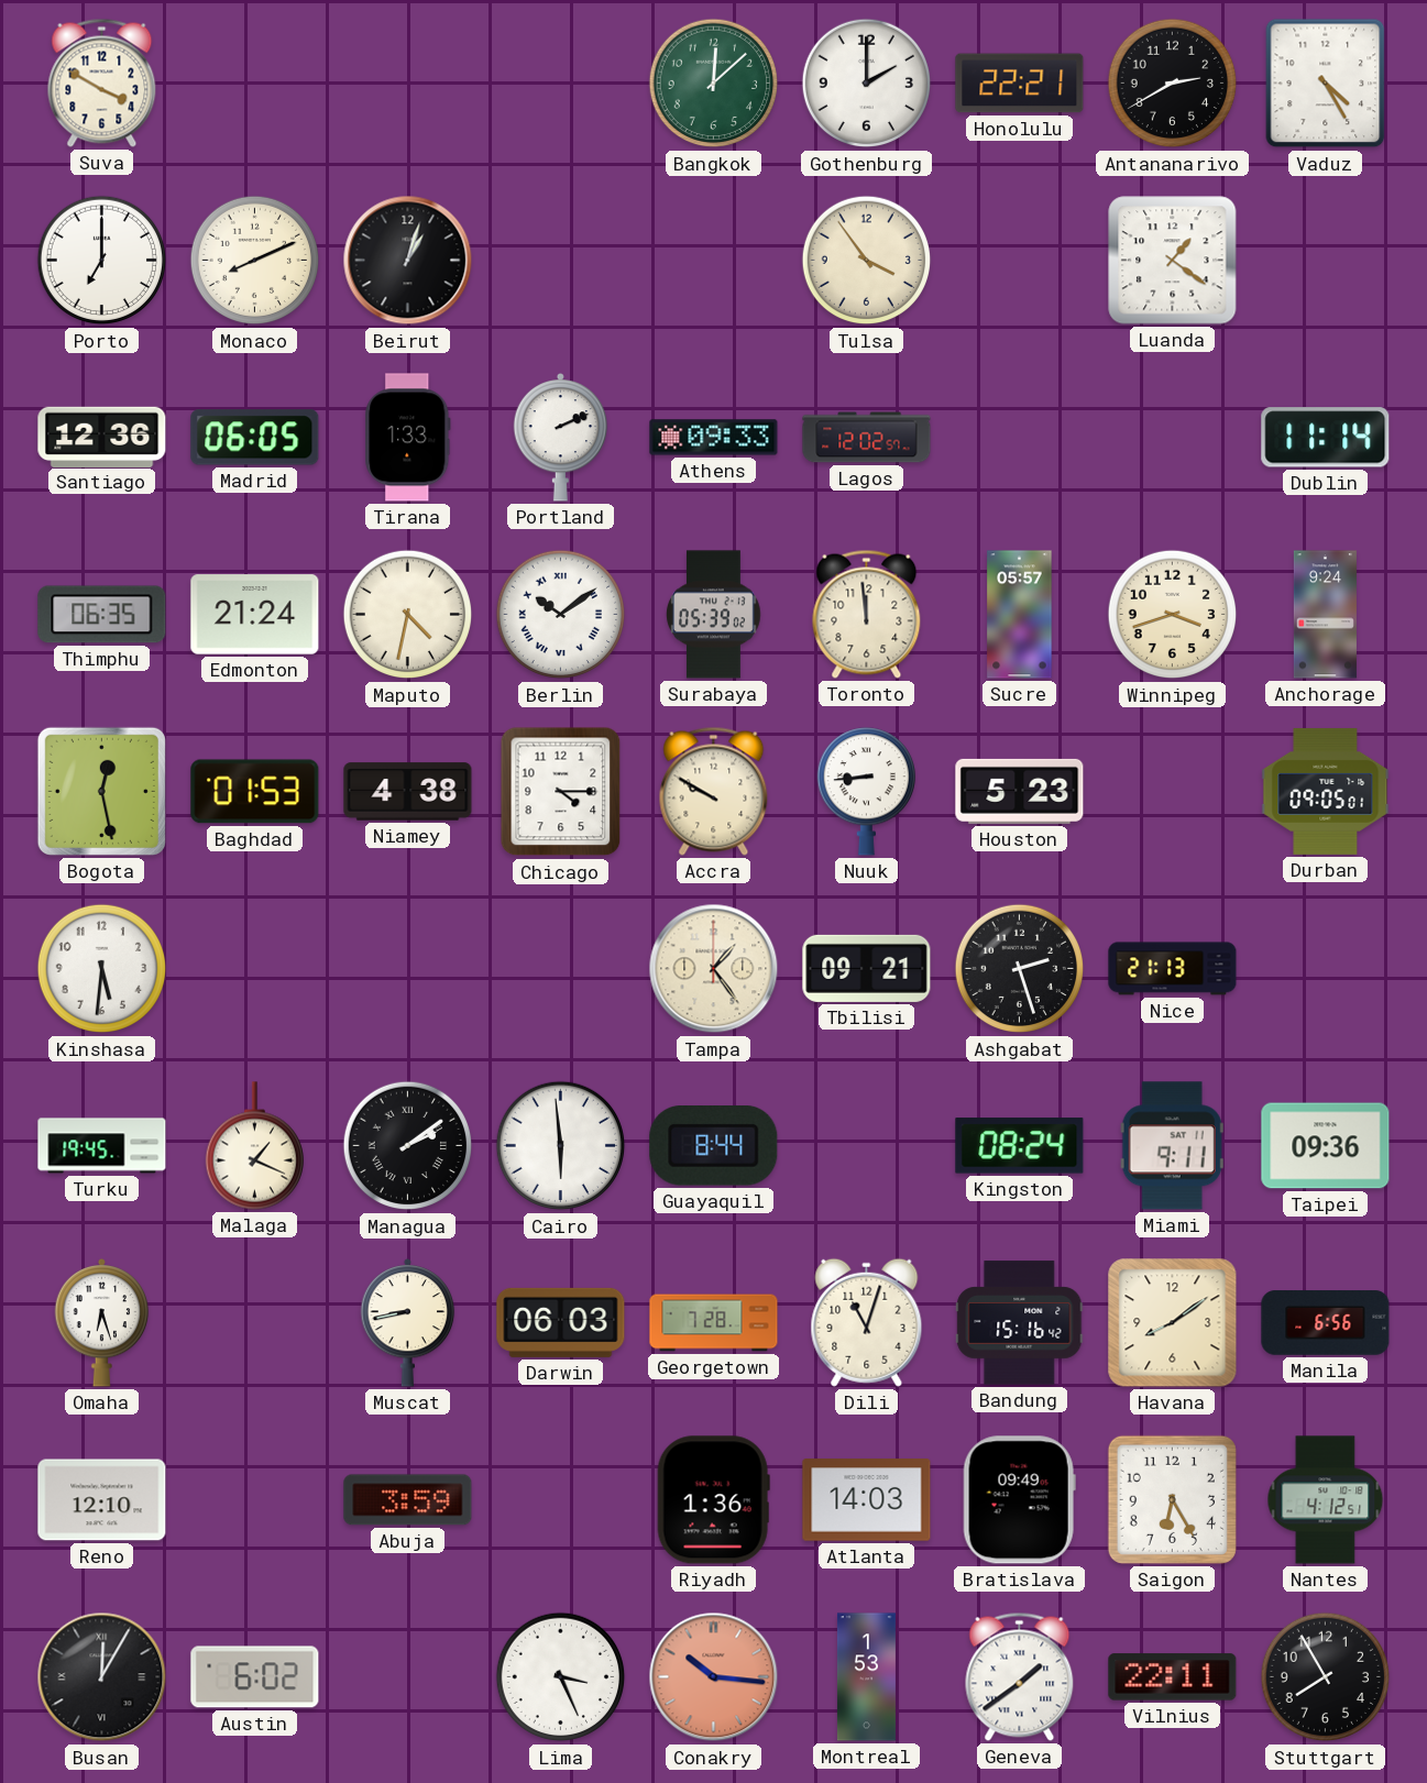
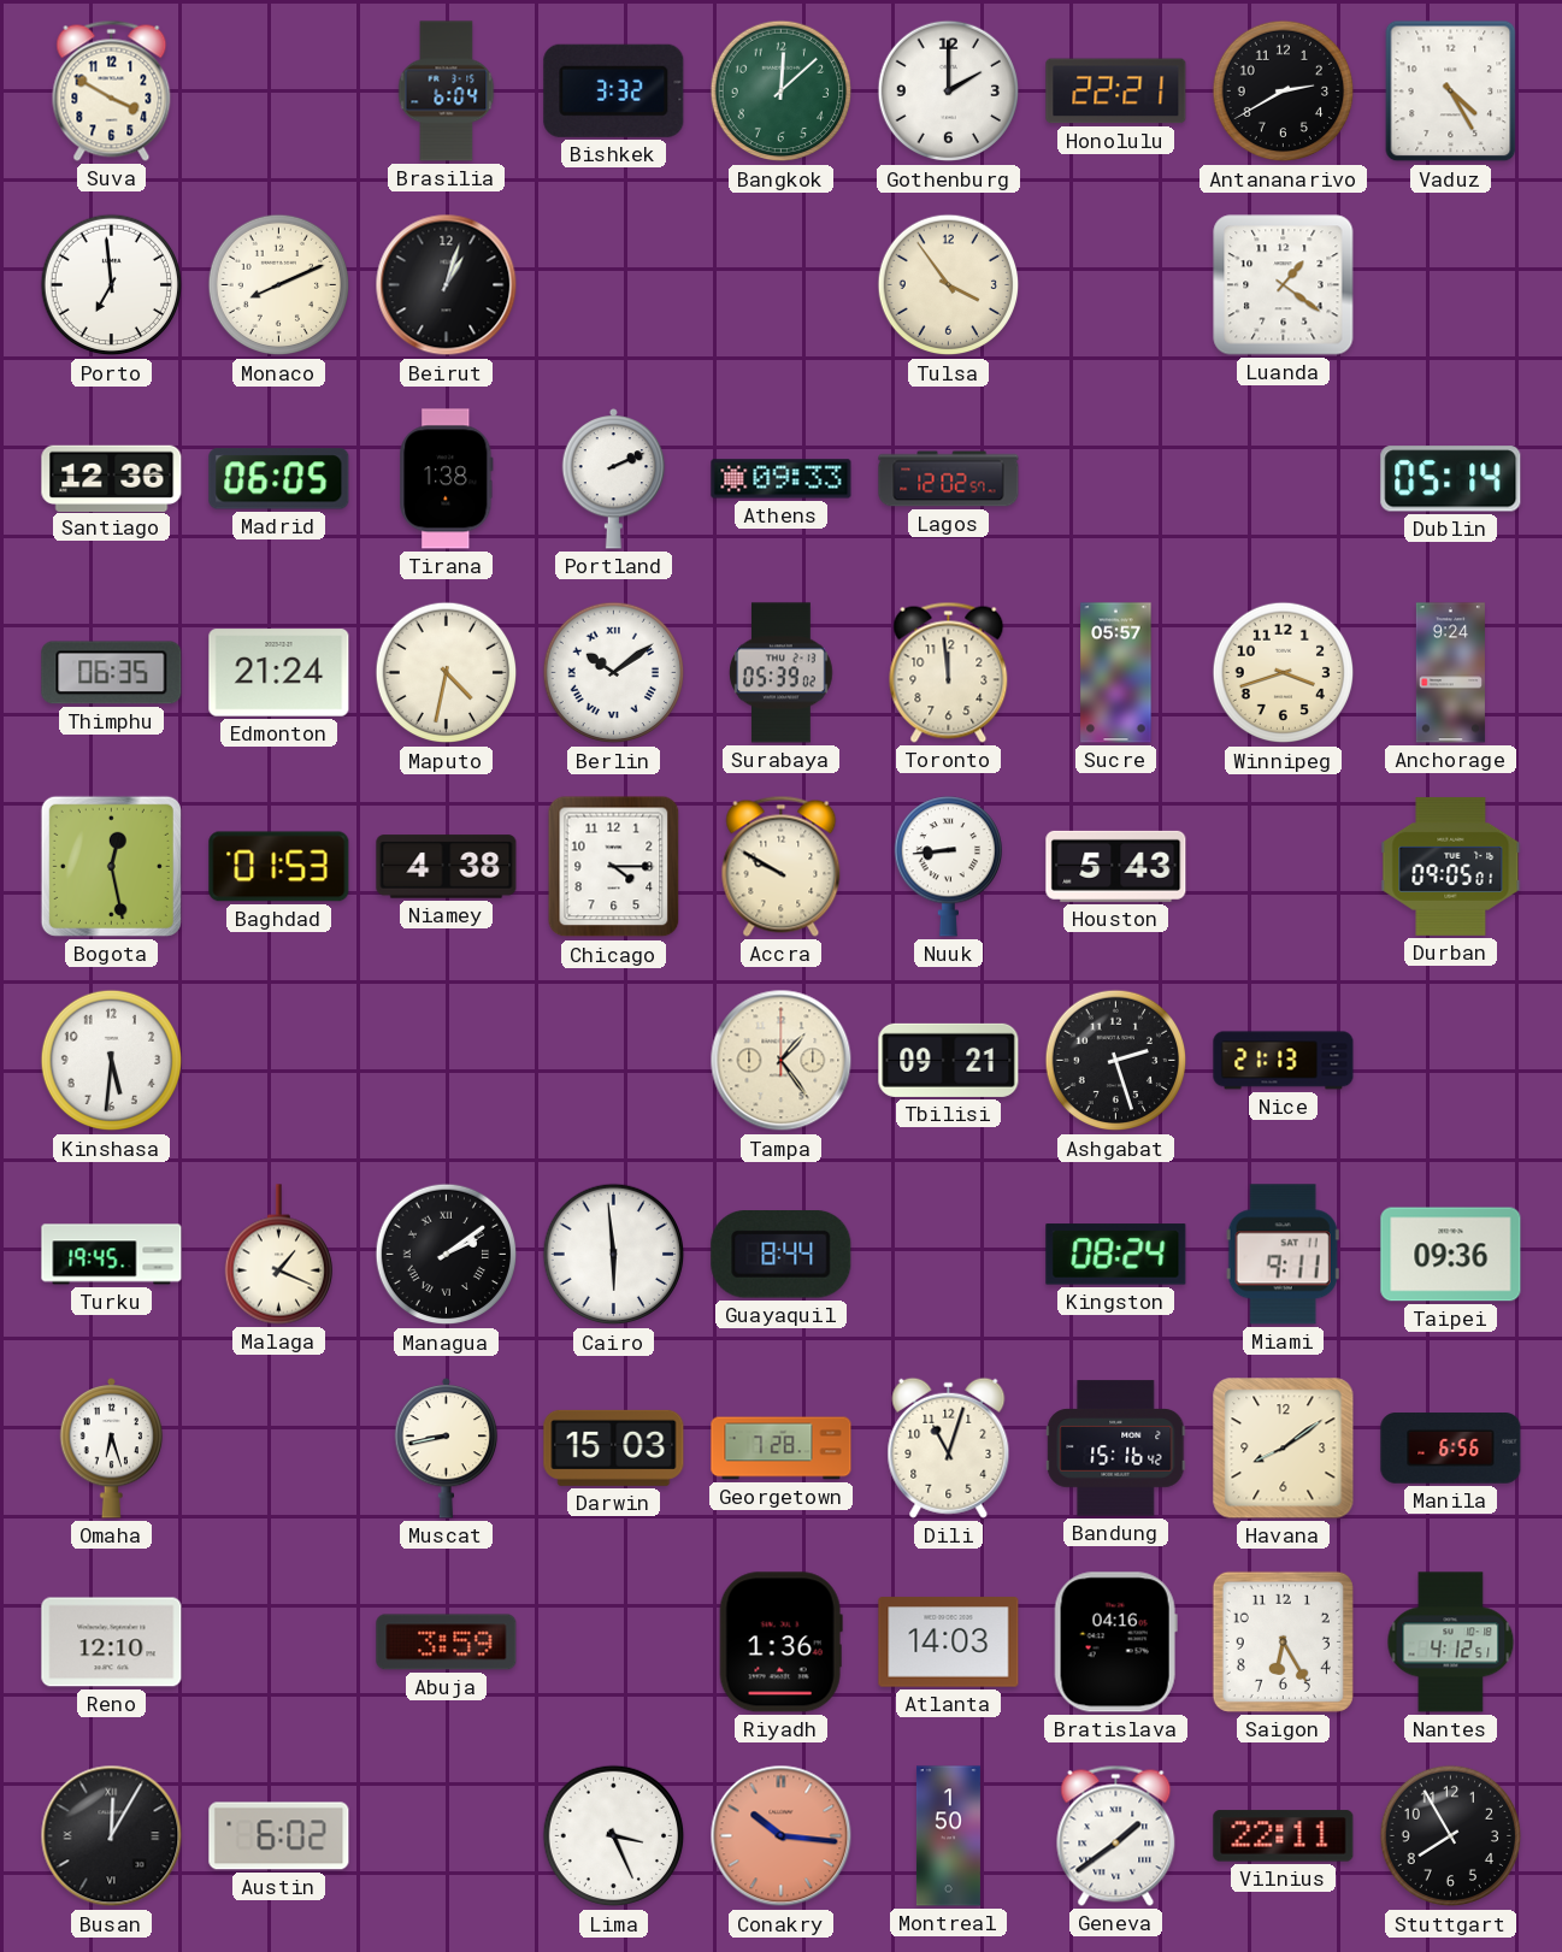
Brasilia: none -> 6:04
Bishkek: none -> 3:32
Porto: 7:00 -> 6:59
Tirana: 1:33 -> 1:38
Dublin: 11:14 -> 05:14
Houston: 5:23 -> 5:43
Darwin: 06:03 -> 15:03
Bratislava: 09:49 -> 04:16
Montreal: 1:53 -> 1:50
